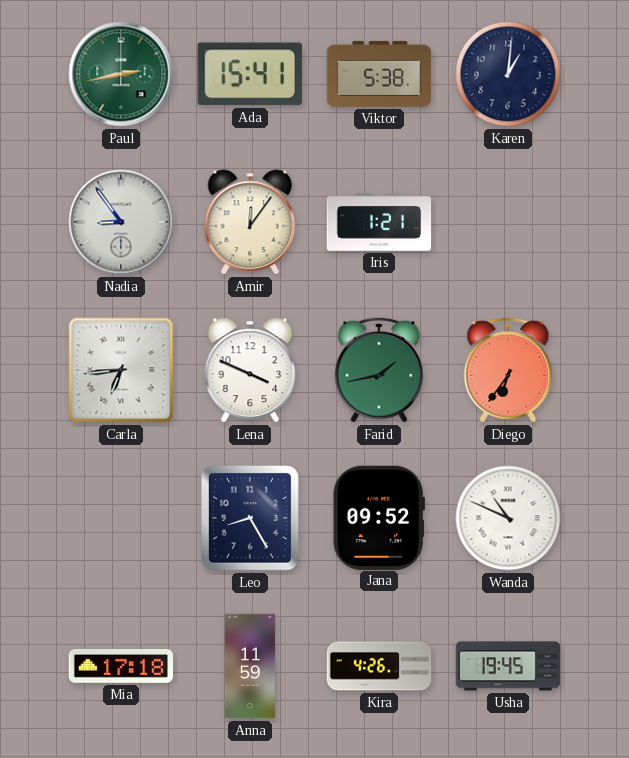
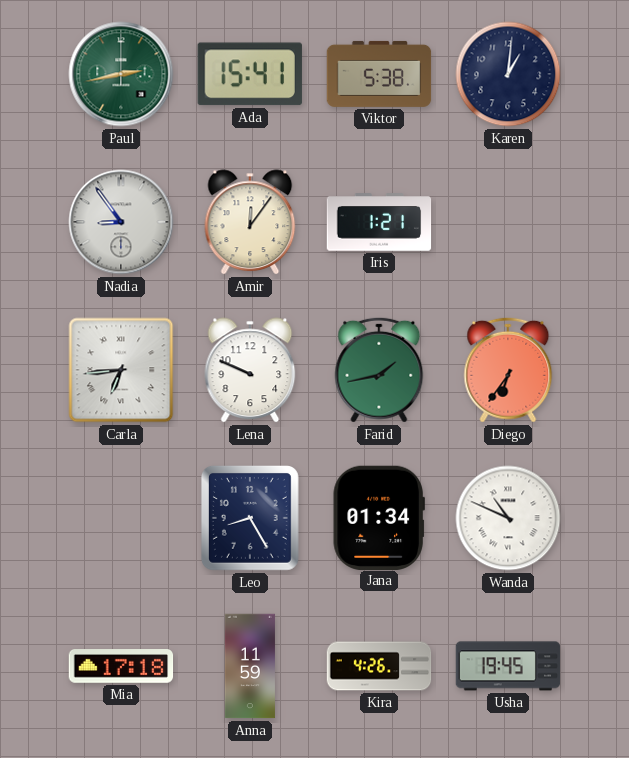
Lena: 3:49 -> 9:49
Jana: 09:52 -> 01:34
